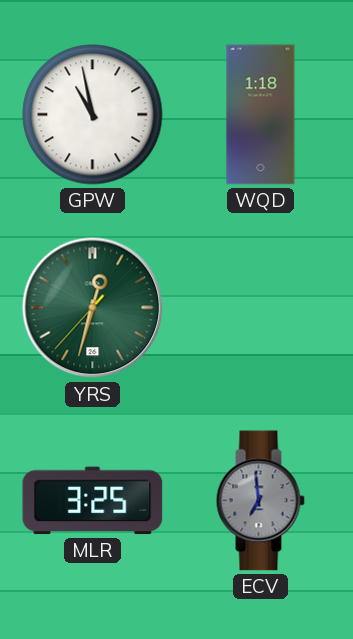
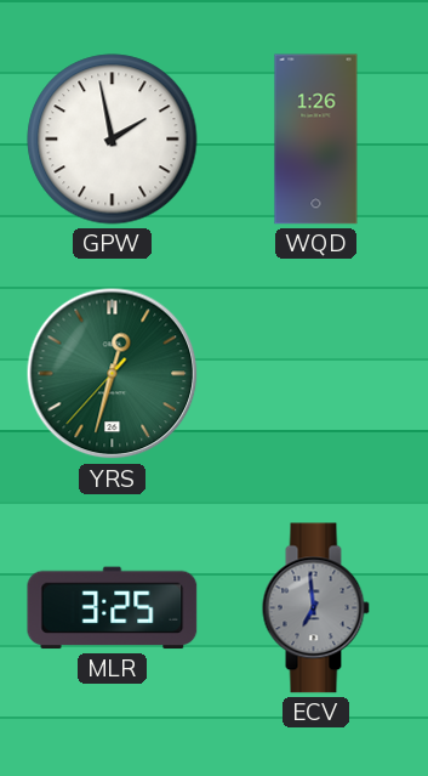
GPW: 10:58 -> 1:58
WQD: 1:18 -> 1:26
